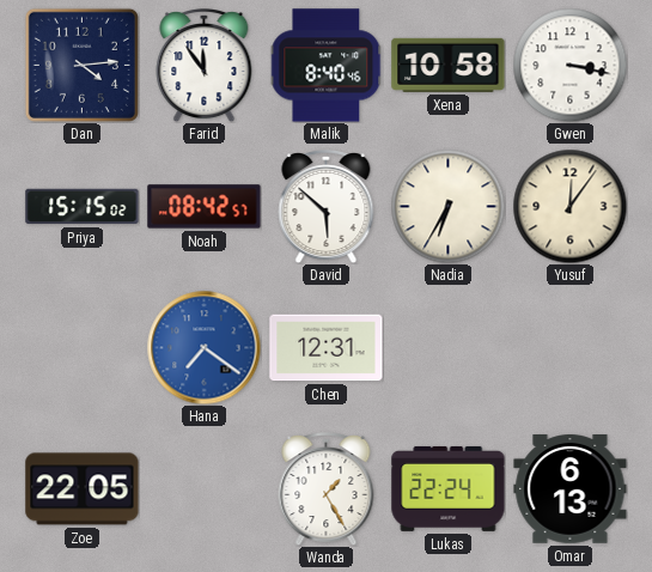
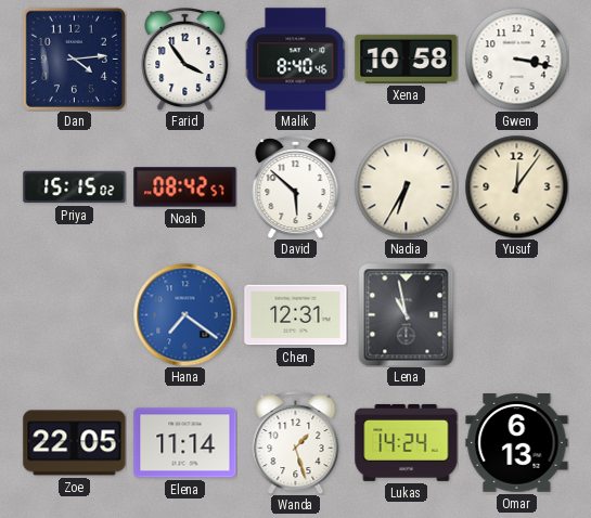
Farid: 11:54 -> 3:54
Lena: none -> 10:58
Elena: none -> 11:14
Wanda: 1:25 -> 1:27
Lukas: 22:24 -> 14:24
